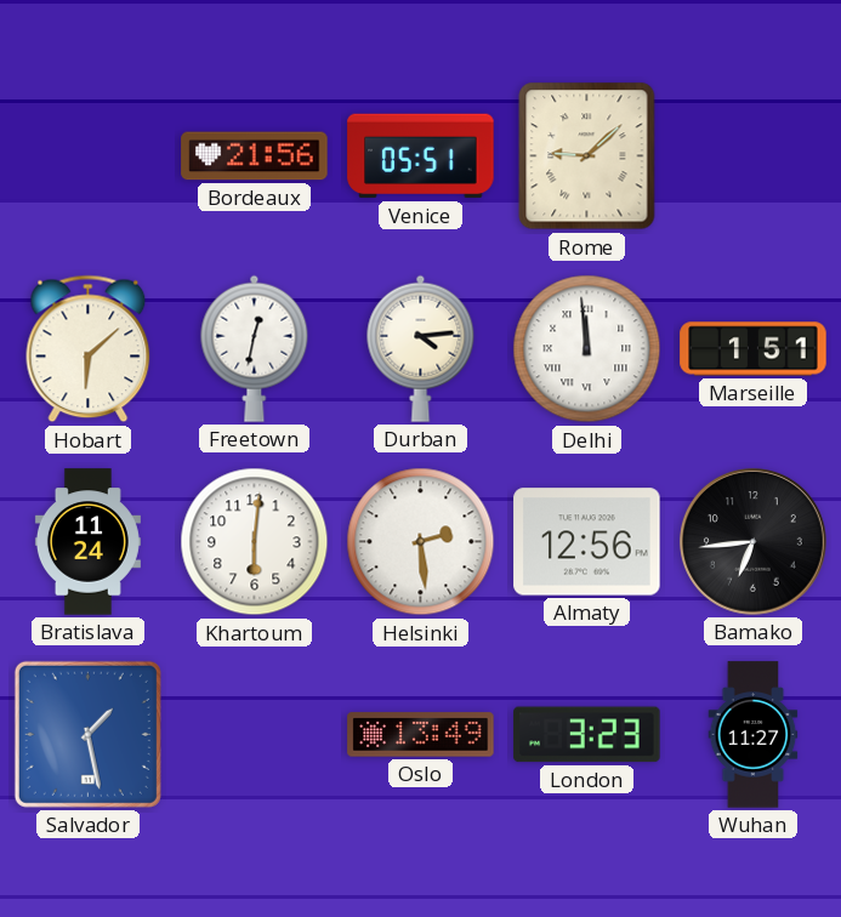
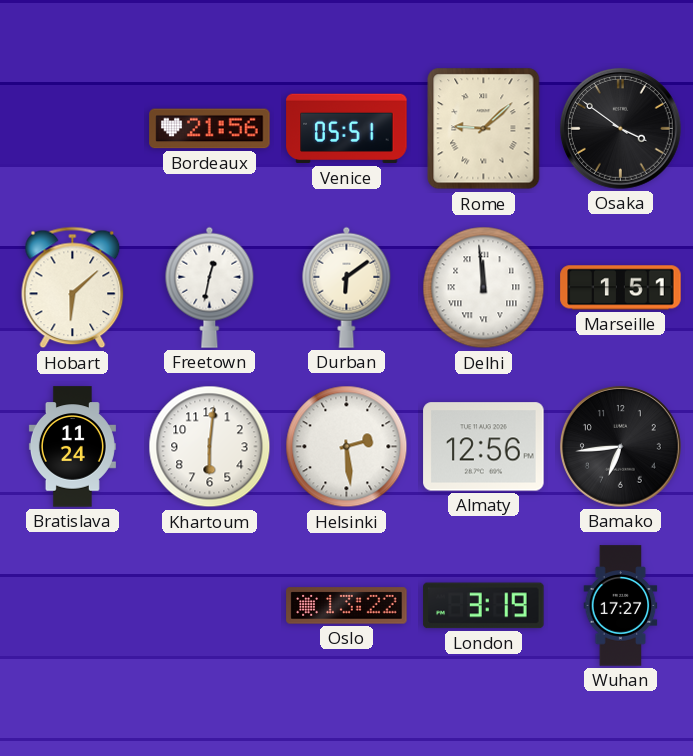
Osaka: none -> 3:51
Durban: 4:14 -> 6:09
Salvador: 1:28 -> none
Oslo: 13:49 -> 13:22
London: 3:23 -> 3:19
Wuhan: 11:27 -> 17:27
